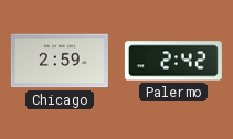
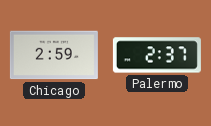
Palermo: 2:42 -> 2:37
